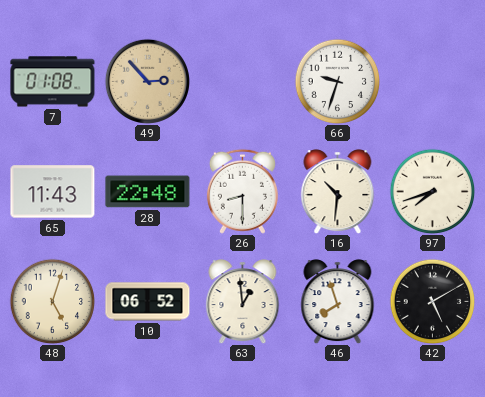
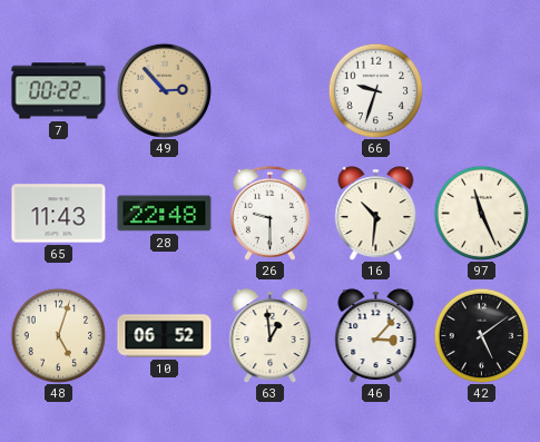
7: 01:08 -> 00:22
26: 8:30 -> 9:30
97: 7:42 -> 11:26
46: 7:57 -> 3:07
42: 5:10 -> 5:09
